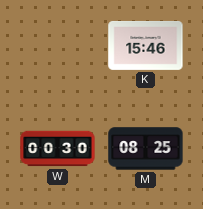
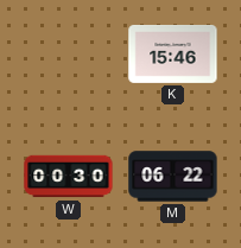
M: 08:25 -> 06:22
